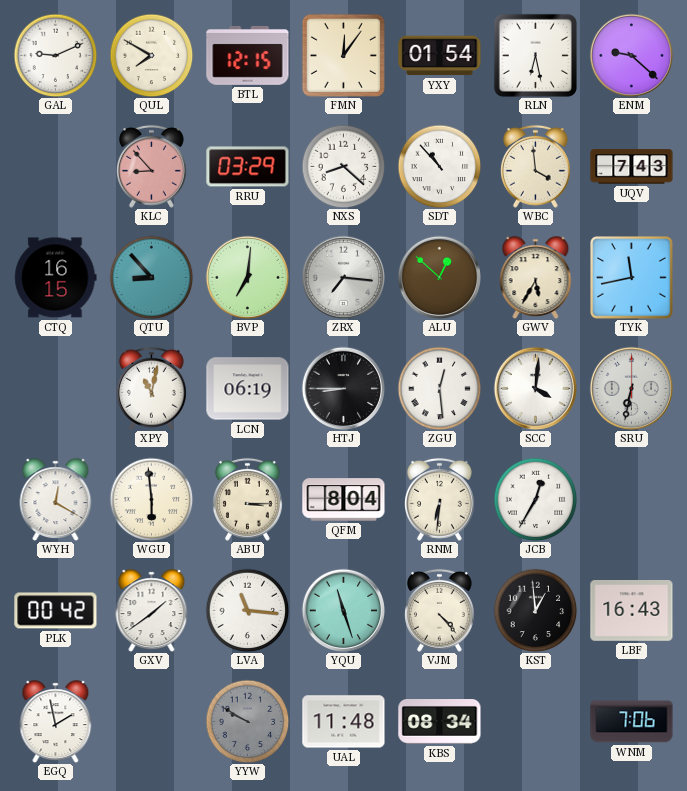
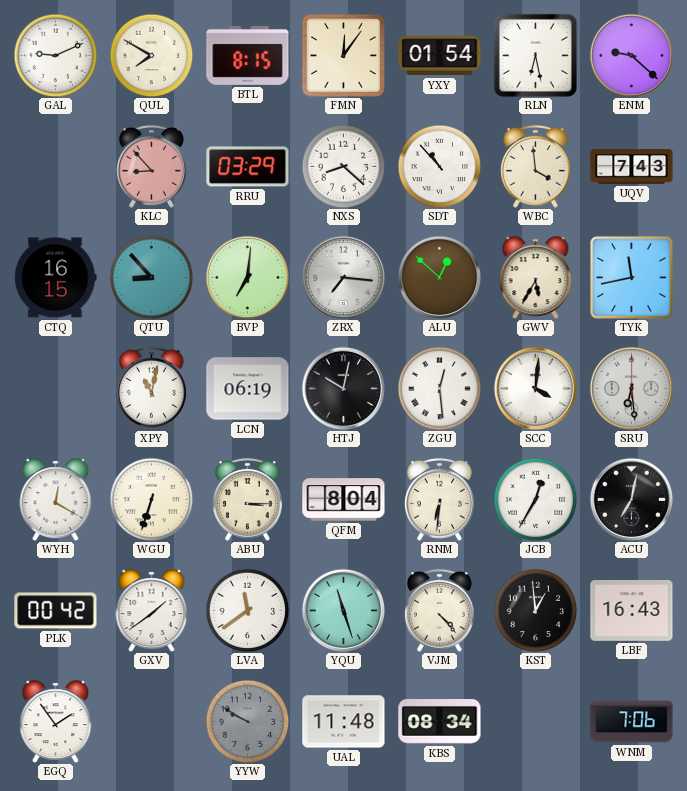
BTL: 12:15 -> 8:15
HTJ: 8:45 -> 10:02
SRU: 6:32 -> 6:29
WGU: 5:59 -> 6:33
ACU: none -> 7:02
LVA: 11:16 -> 11:39
EGQ: 1:58 -> 1:54
